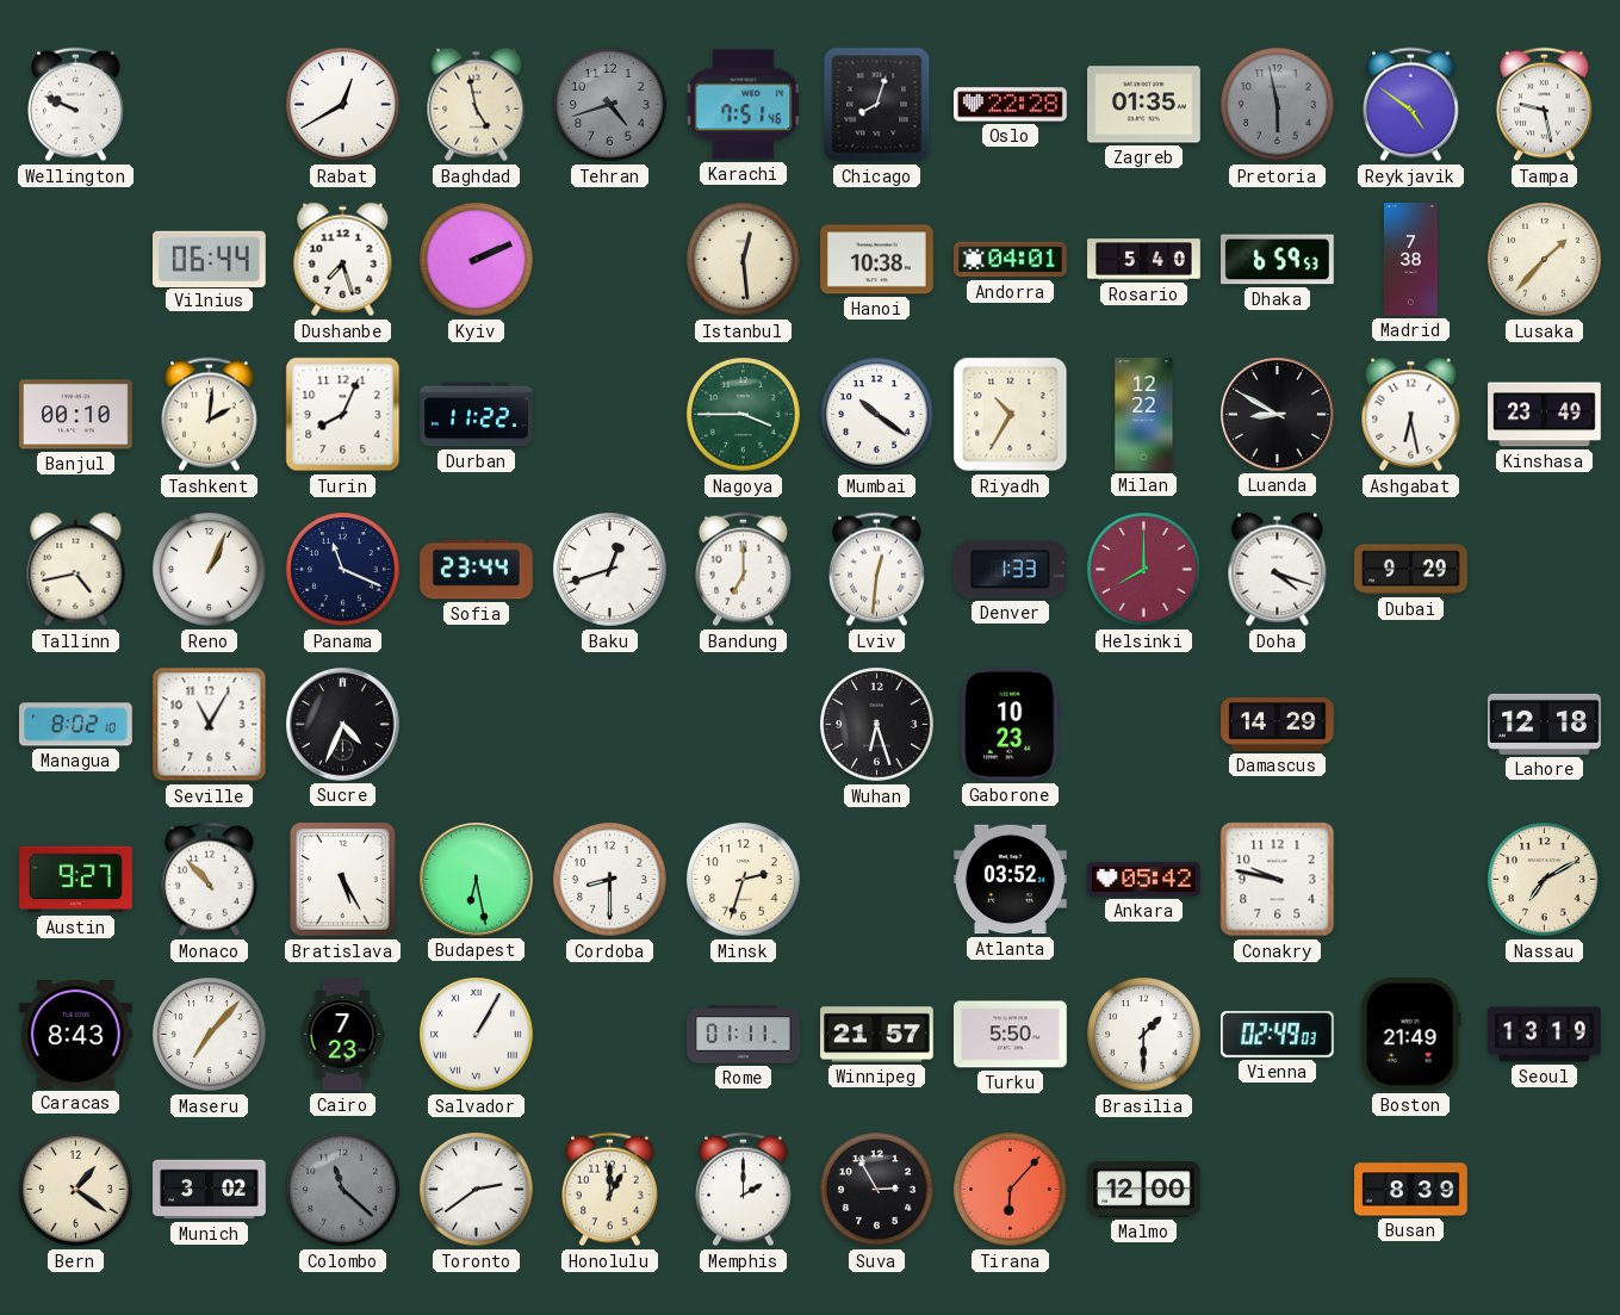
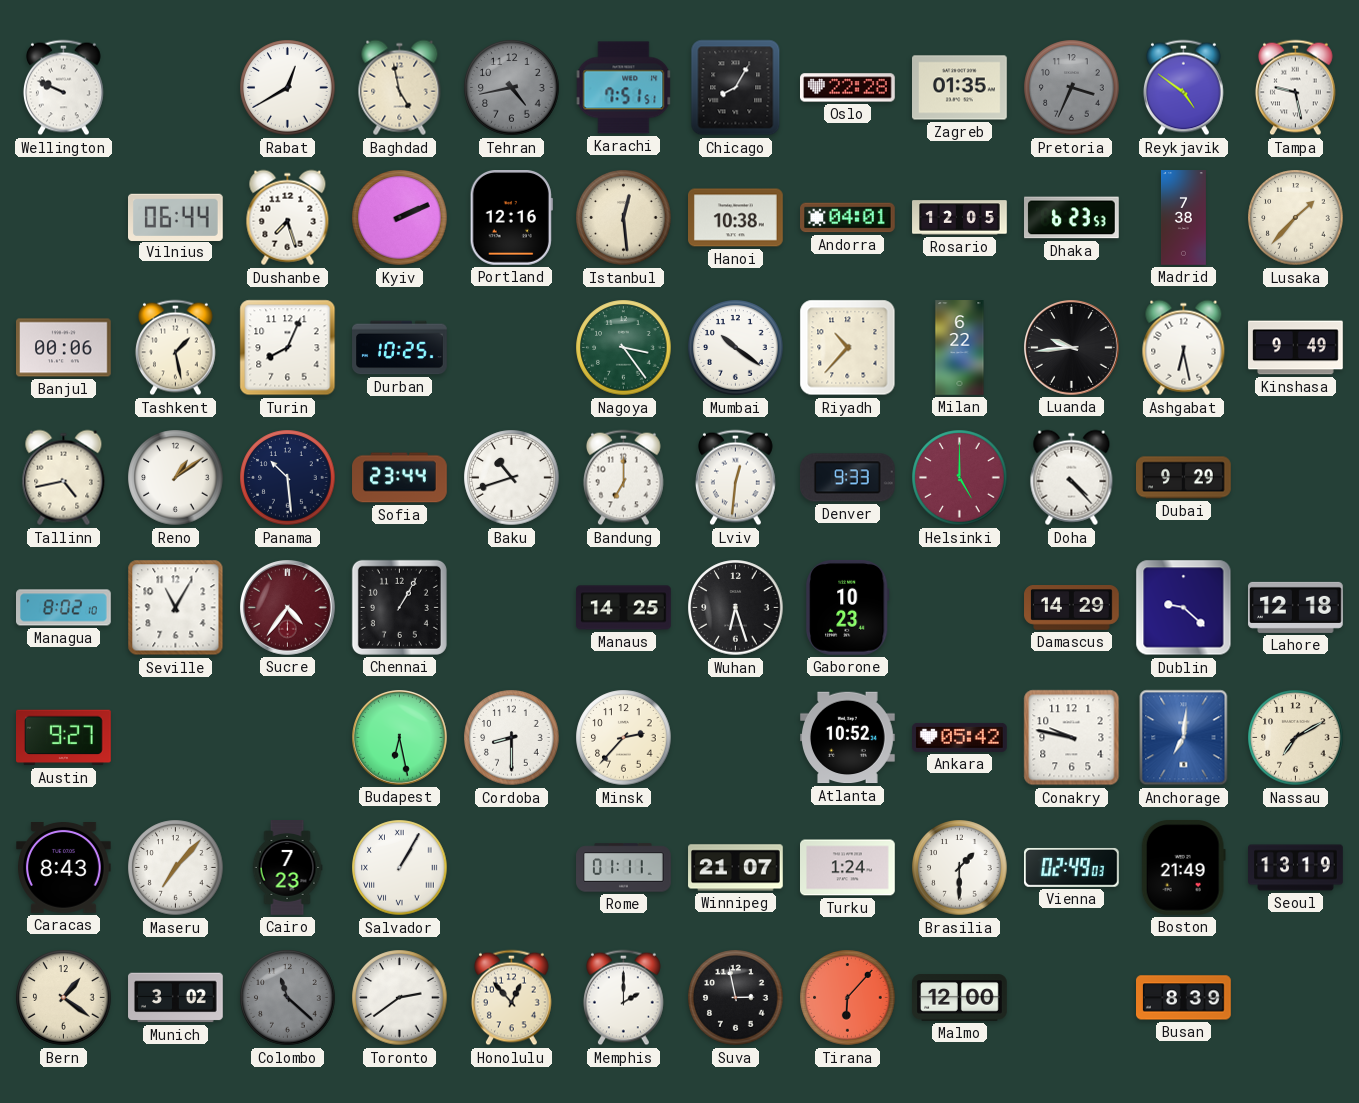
Tehran: 4:42 -> 4:43
Karachi: 7:51:46 -> 7:51:51
Chicago: 8:03 -> 8:05
Pretoria: 5:58 -> 3:34
Portland: none -> 12:16
Rosario: 5:40 -> 12:05
Dhaka: 6:59 -> 6:23
Banjul: 00:10 -> 00:06
Tashkent: 2:01 -> 1:28
Durban: 11:22 -> 10:25
Nagoya: 3:45 -> 3:24
Riyadh: 10:35 -> 10:37
Milan: 12:22 -> 6:22
Luanda: 8:50 -> 9:44
Kinshasa: 23:49 -> 9:49
Reno: 1:04 -> 1:09
Panama: 11:19 -> 10:29
Baku: 12:42 -> 10:42
Denver: 1:33 -> 9:33
Helsinki: 8:00 -> 5:00
Doha: 4:18 -> 4:23
Sucre: 4:34 -> 4:36
Sucre dial: black -> burgundy
Chennai: none -> 1:05
Manaus: none -> 14:25
Dublin: none -> 9:22
Monaco: 10:53 -> none
Bratislava: 5:25 -> none
Minsk: 2:33 -> 2:37
Atlanta: 03:52 -> 10:52
Anchorage: none -> 7:01
Winnipeg: 21:57 -> 21:07
Turku: 5:50 -> 1:24
Honolulu: 1:00 -> 12:53
Suva: 2:55 -> 2:58
